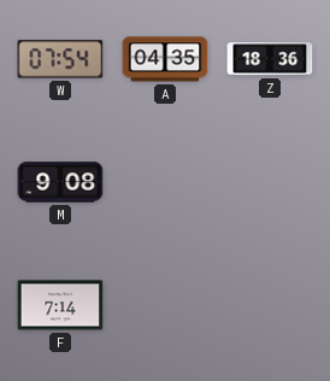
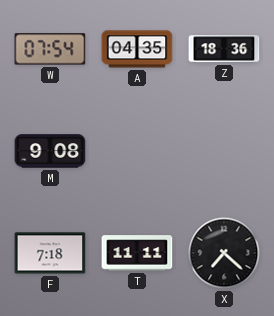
F: 7:14 -> 7:18
T: none -> 11:11
X: none -> 7:22
